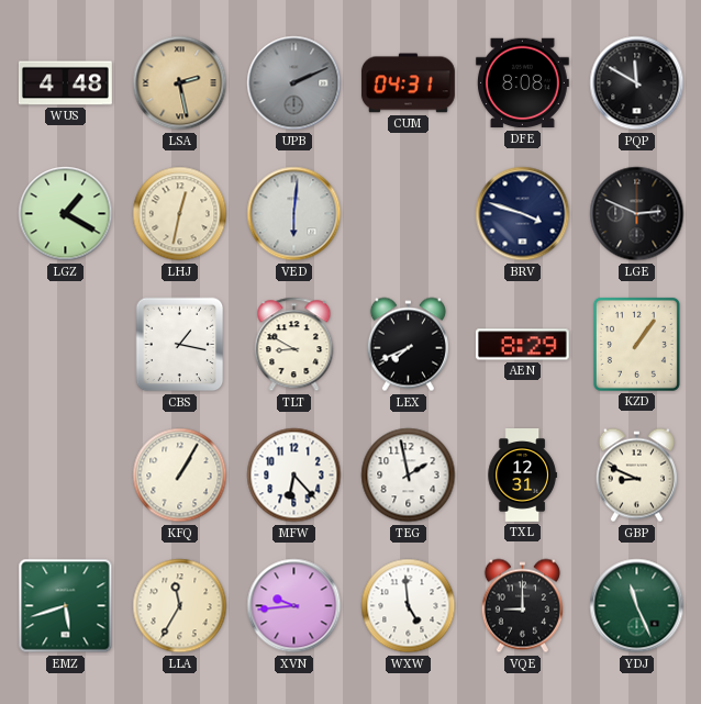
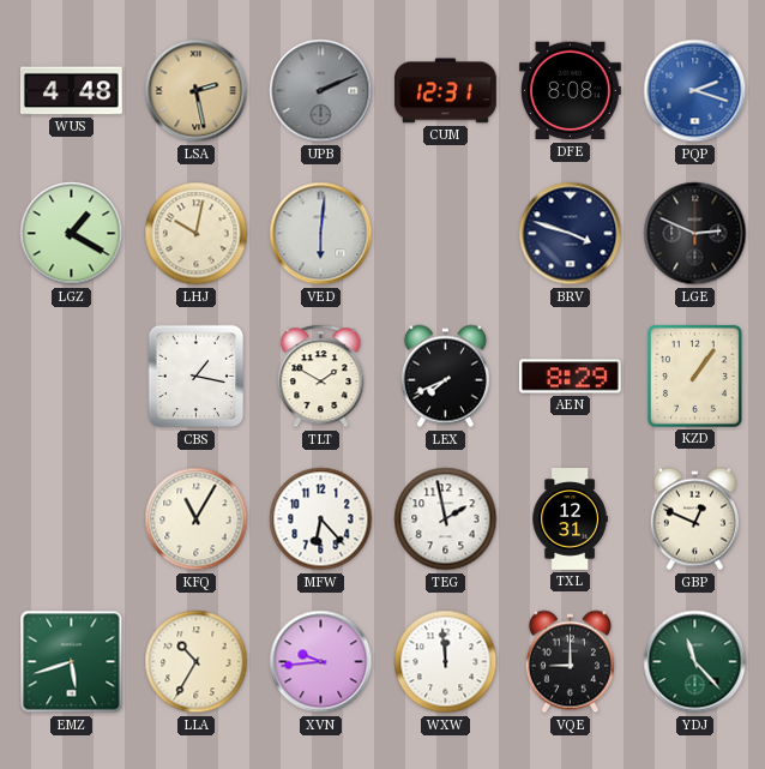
CUM: 04:31 -> 12:31
PQP: 11:50 -> 2:18
PQP dial: black -> blue
LHJ: 12:32 -> 10:02
TLT: 8:50 -> 1:50
KFQ: 1:05 -> 11:05
GBP: 8:49 -> 12:49
LLA: 11:35 -> 10:35
WXW: 4:59 -> 11:59
YDJ: 11:26 -> 11:23
